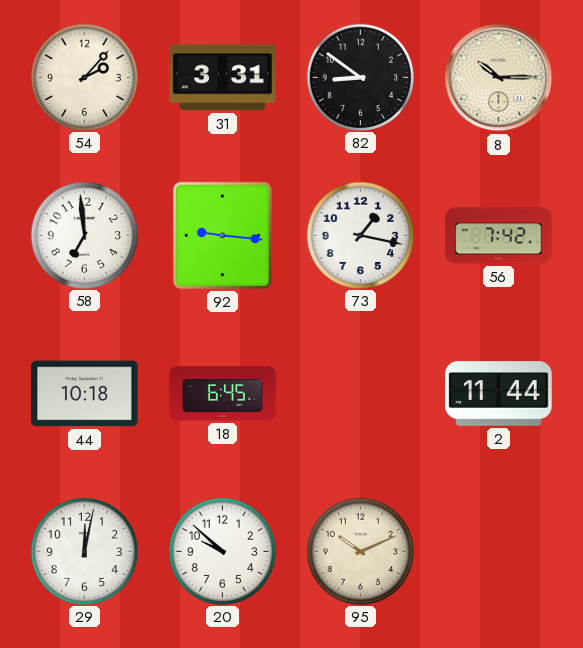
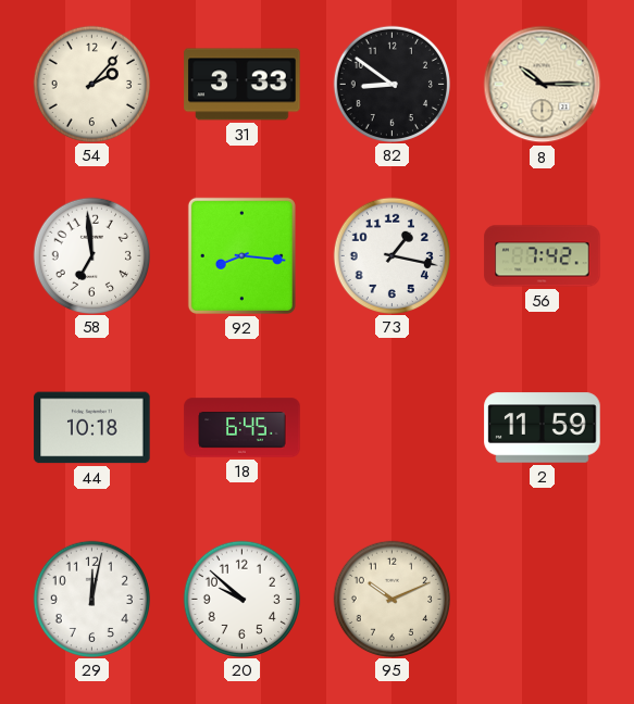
31: 3:31 -> 3:33
92: 9:16 -> 8:16
2: 11:44 -> 11:59
